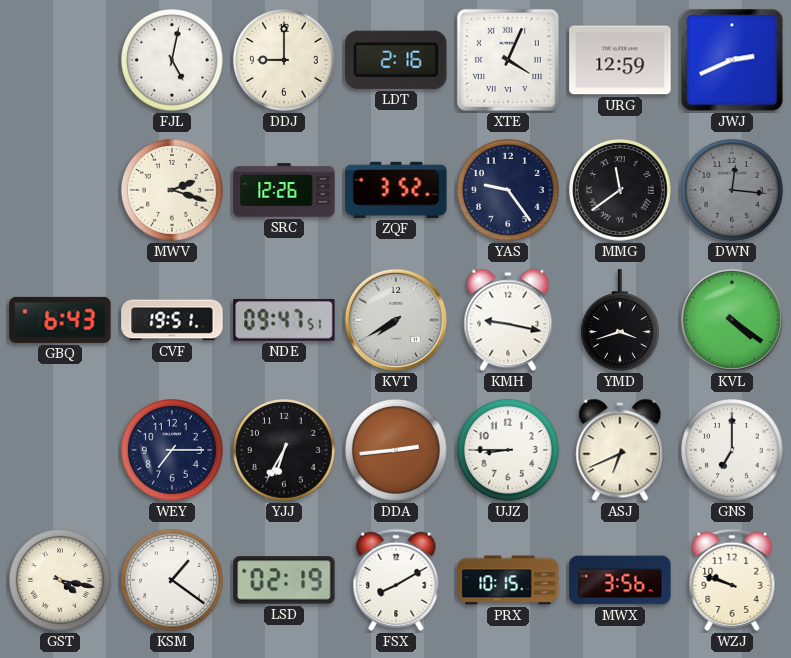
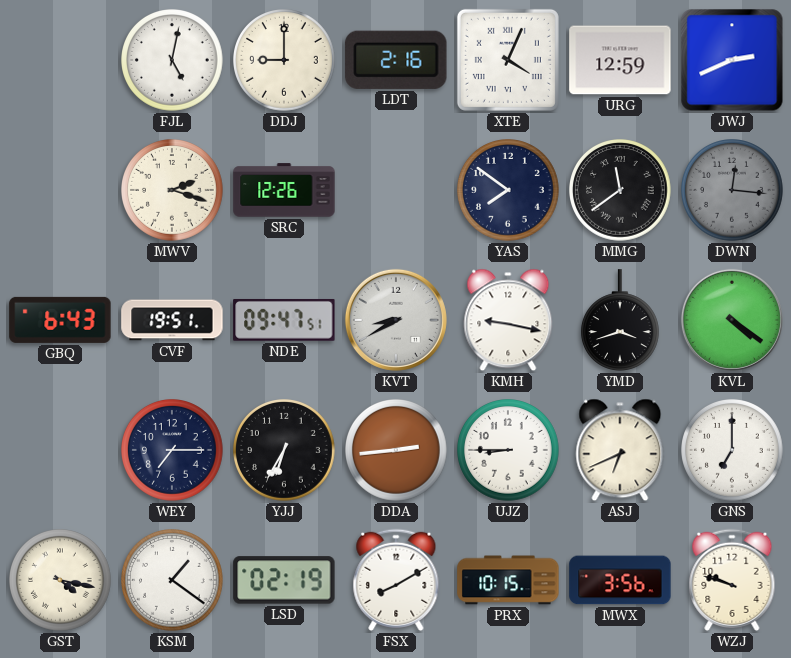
ZQF: 3:52 -> none
YAS: 9:24 -> 7:51
KVT: 7:40 -> 8:40
